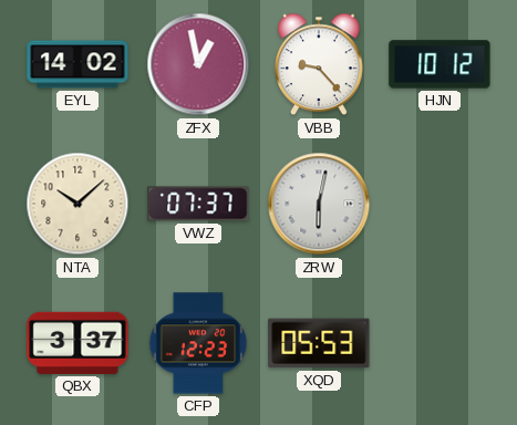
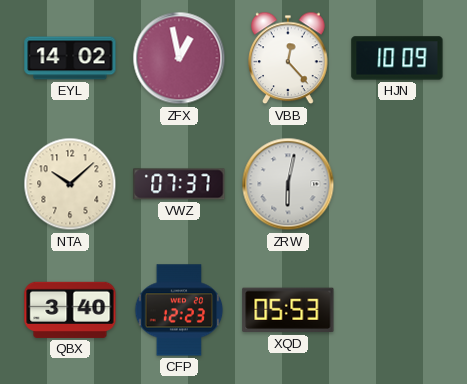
VBB: 9:23 -> 12:23
HJN: 10:12 -> 10:09
QBX: 3:37 -> 3:40
